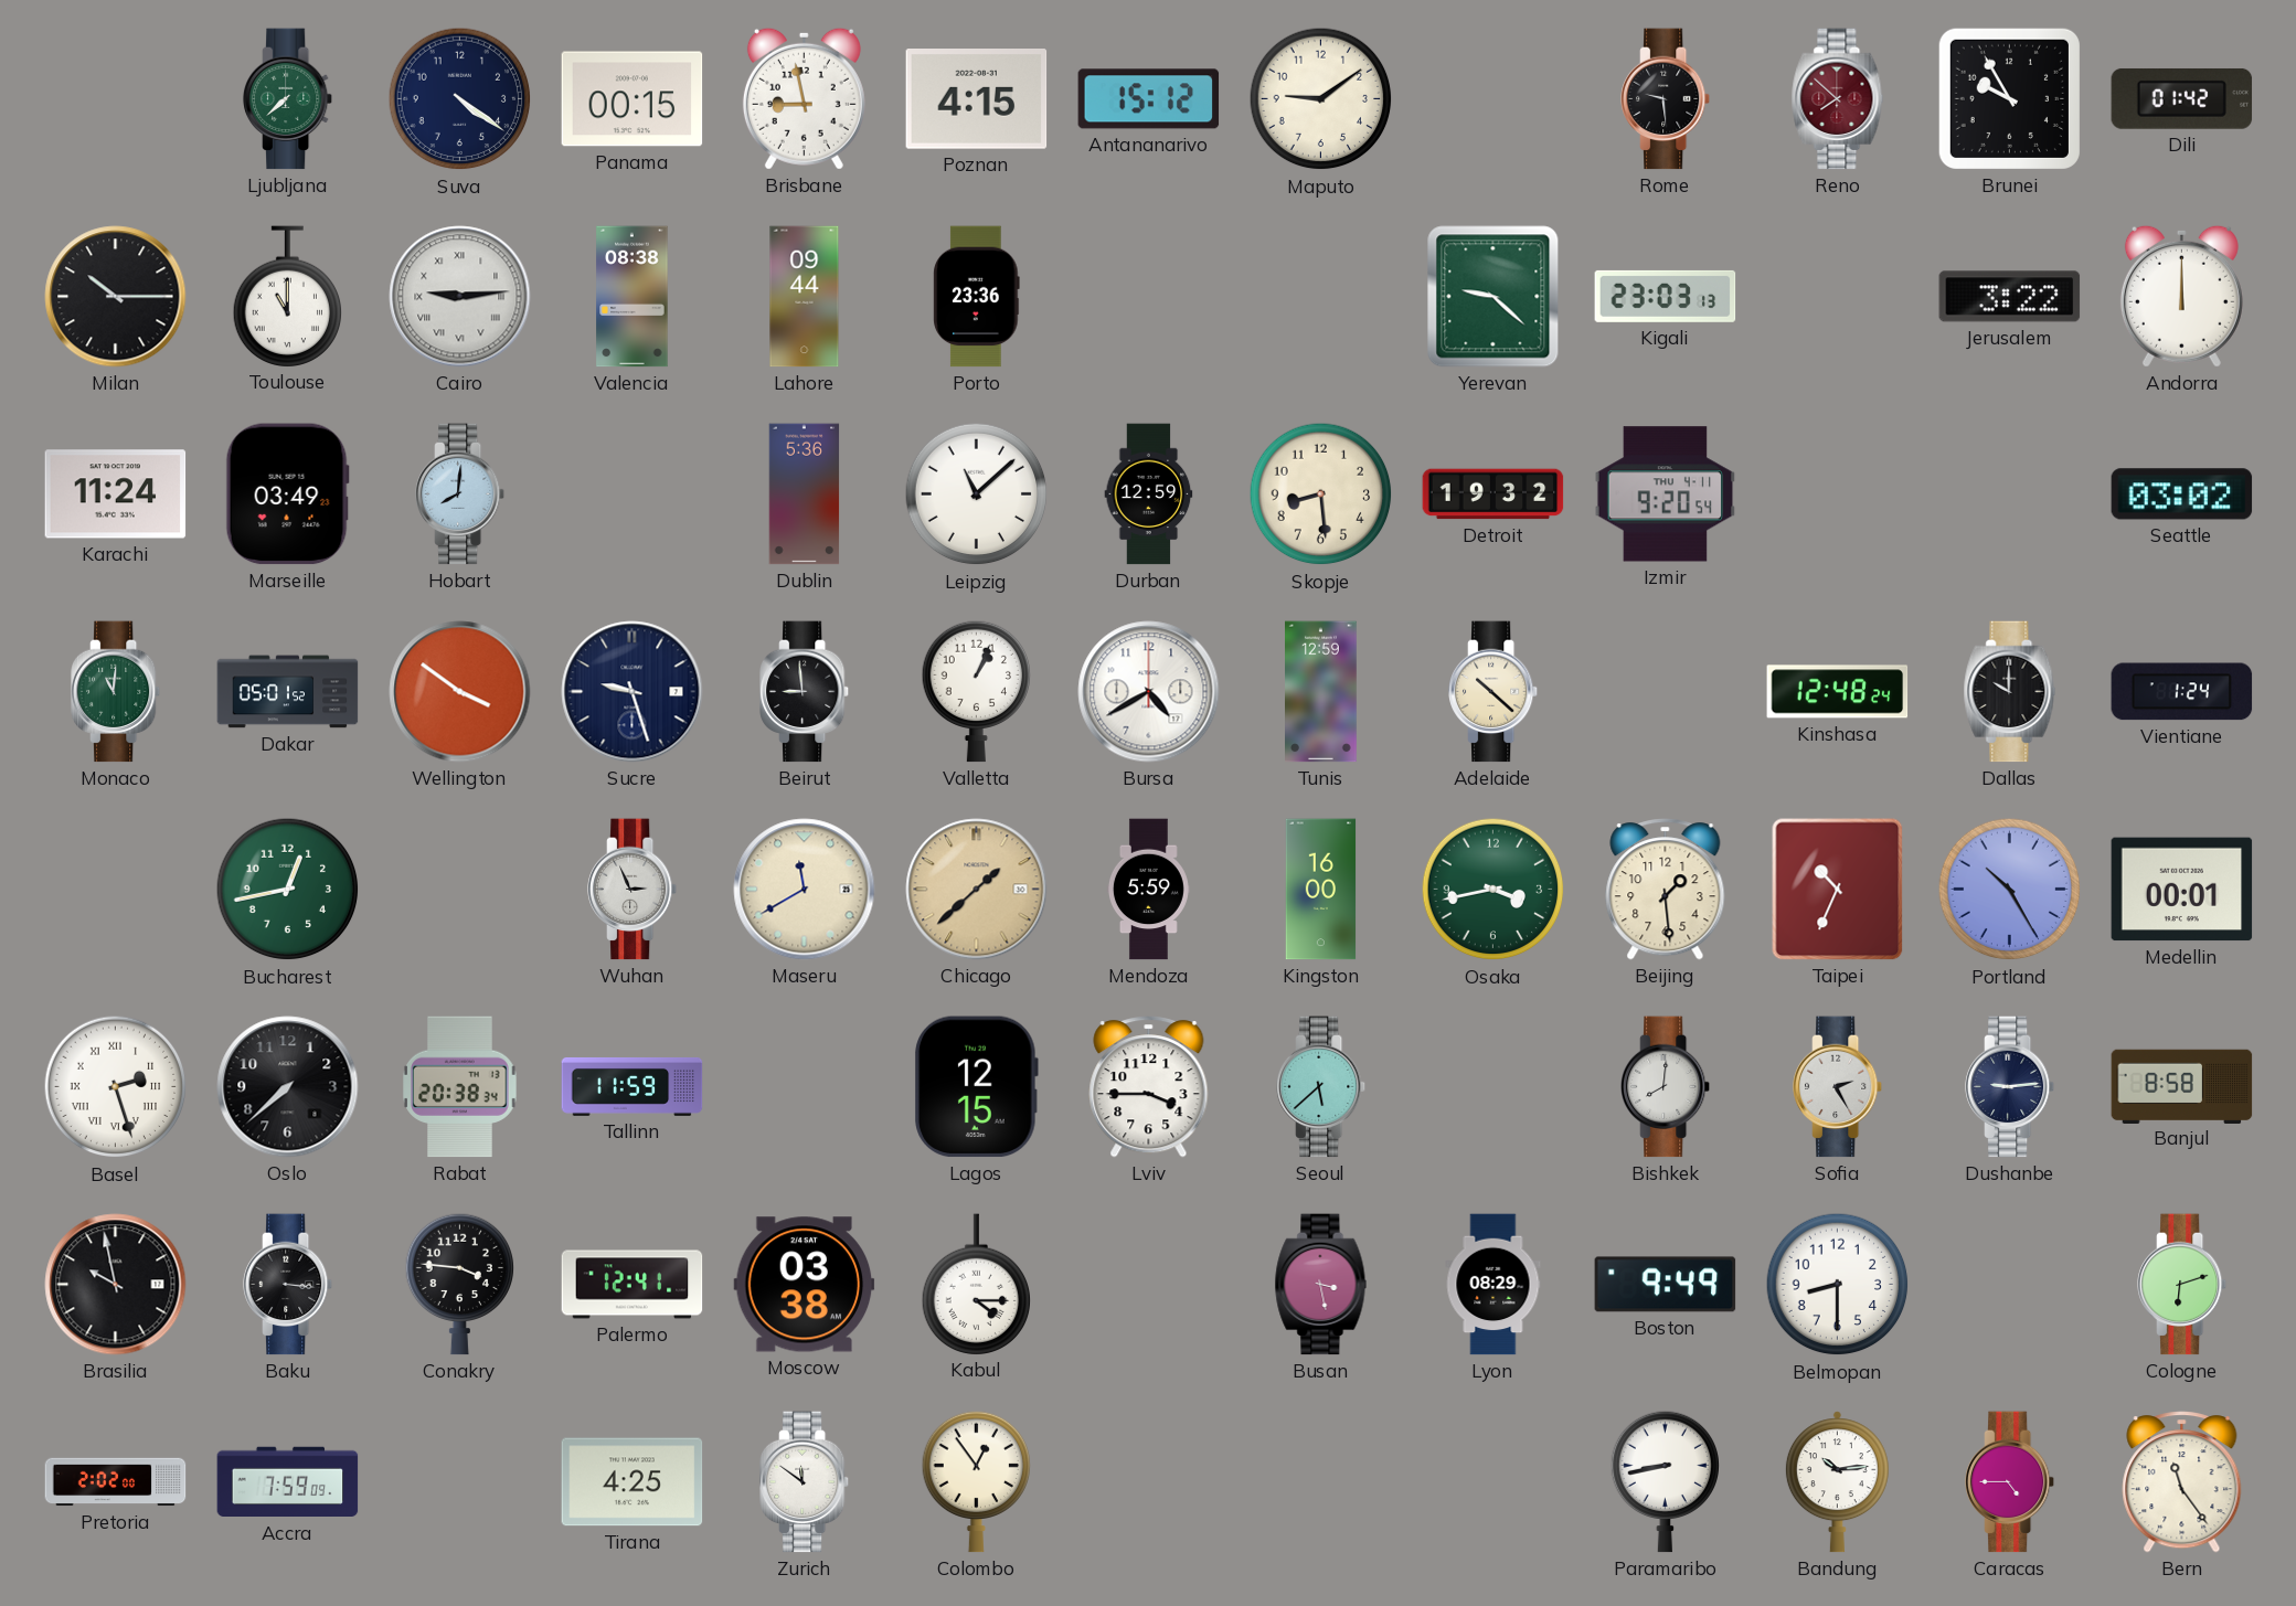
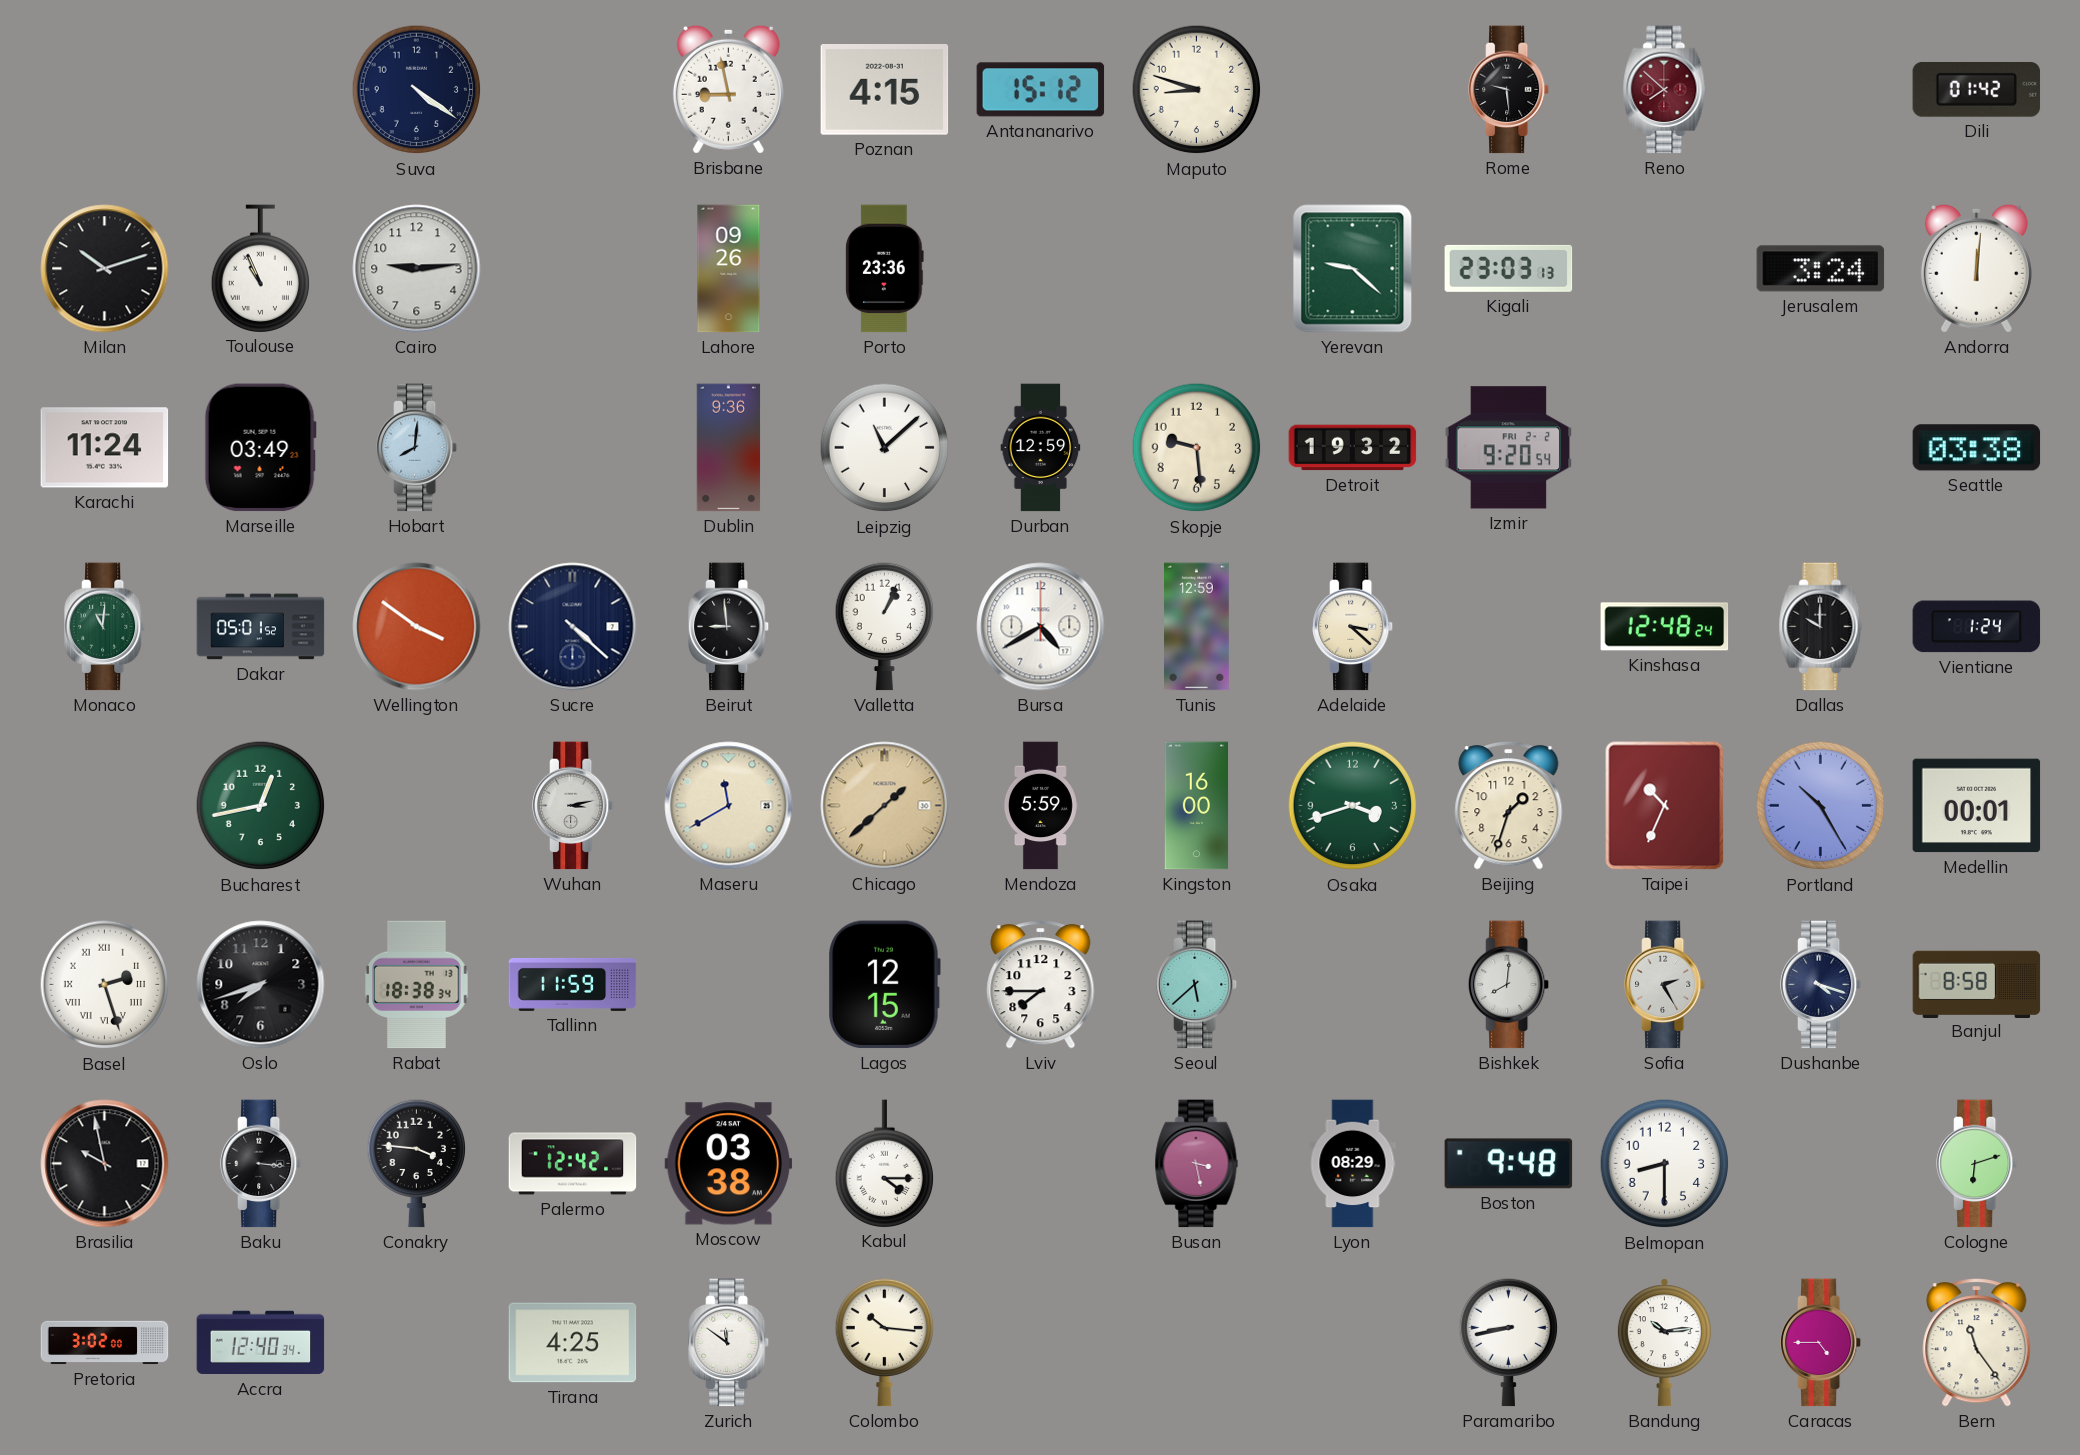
Ljubljana: 7:38 -> none
Panama: 00:15 -> none
Maputo: 9:09 -> 8:48
Brunei: 9:55 -> none
Milan: 10:15 -> 10:12
Toulouse: 11:00 -> 10:56
Cairo numerals: Roman -> Arabic
Valencia: 08:38 -> none
Lahore: 09:44 -> 09:26
Jerusalem: 3:22 -> 3:24
Andorra: 12:00 -> 12:01
Dublin: 5:36 -> 9:36
Skopje: 8:29 -> 9:29
Izmir date: THU 4-11 -> FRI 2-2
Seattle: 03:02 -> 03:38
Sucre: 9:27 -> 4:22
Adelaide: 10:22 -> 3:22
Wuhan: 2:56 -> 3:13
Osaka: 3:43 -> 3:42
Beijing: 1:29 -> 1:33
Oslo: 7:38 -> 7:42
Rabat: 20:38 -> 18:38
Lviv: 3:45 -> 7:45
Dushanbe: 9:14 -> 4:18
Palermo: 12:41 -> 12:42
Boston: 9:49 -> 9:48
Pretoria: 2:02 -> 3:02
Accra: 7:59 -> 12:40
Colombo: 12:54 -> 10:16
